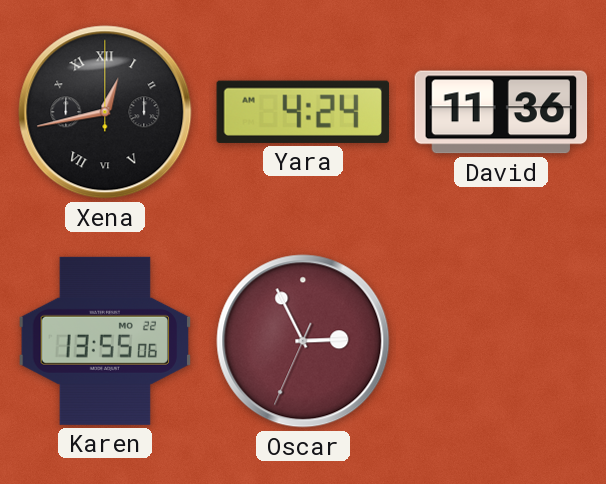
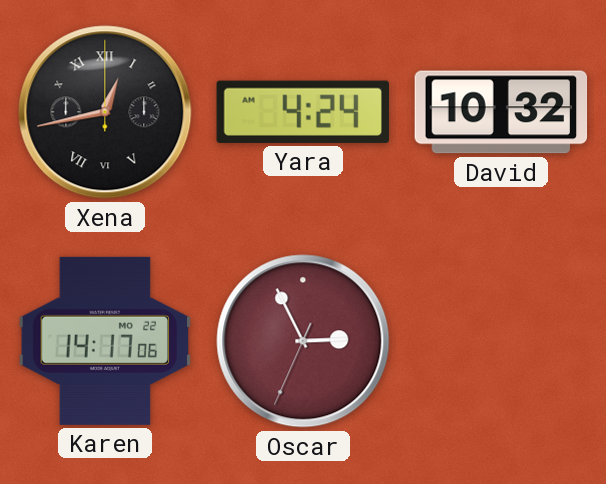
David: 11:36 -> 10:32
Karen: 13:55 -> 14:17
